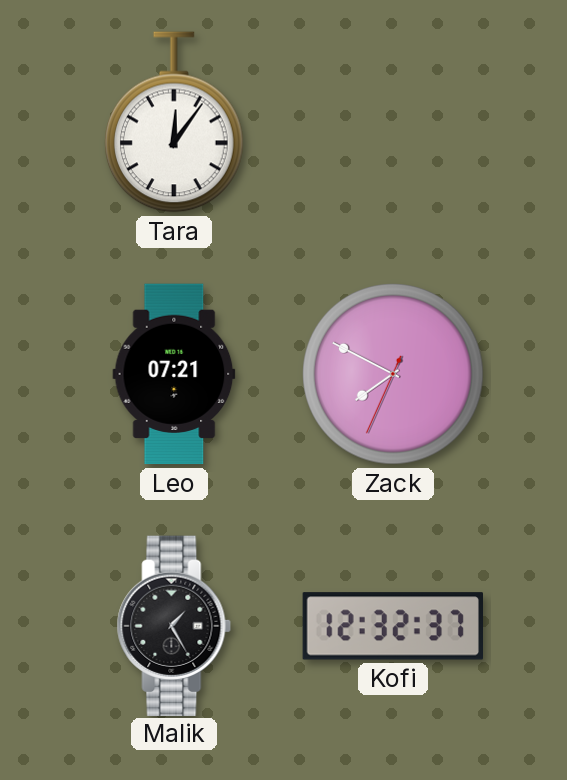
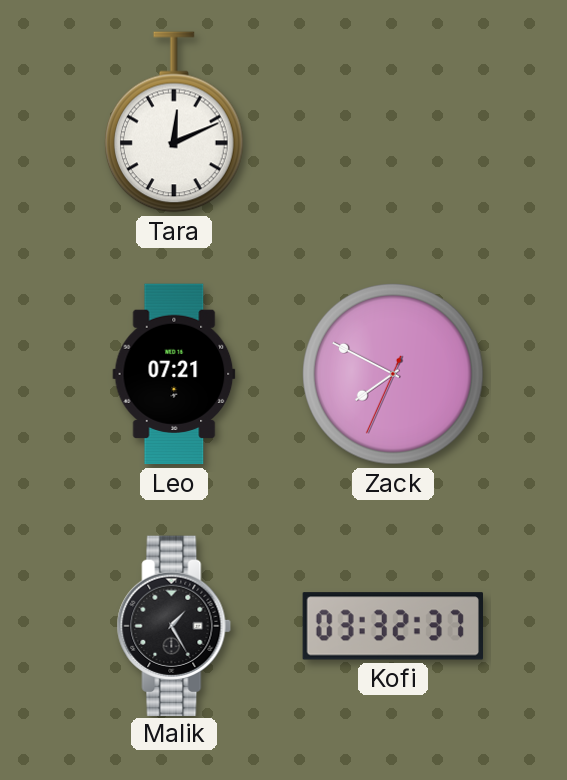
Tara: 12:06 -> 12:11
Kofi: 12:32 -> 03:32
